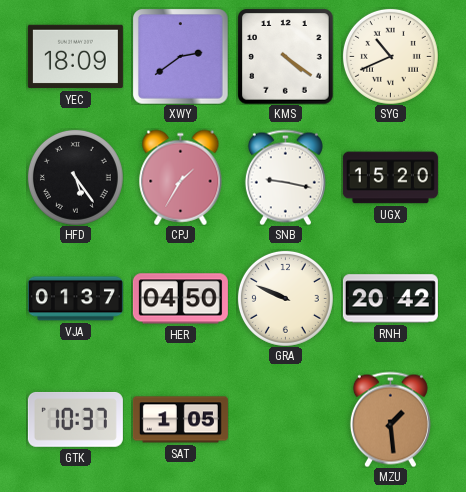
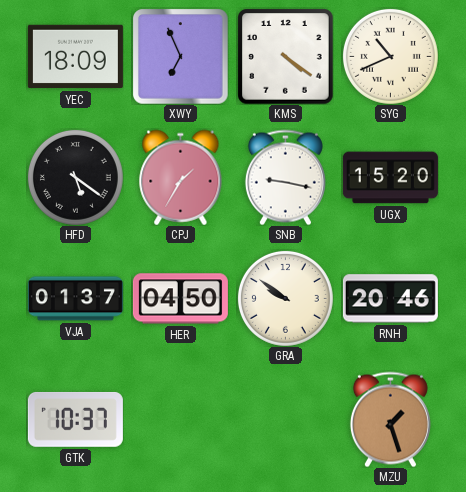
XWY: 2:39 -> 6:56
HFD: 5:24 -> 5:21
GRA: 9:49 -> 9:51
RNH: 20:42 -> 20:46
SAT: 1:05 -> none
MZU: 1:29 -> 1:27
